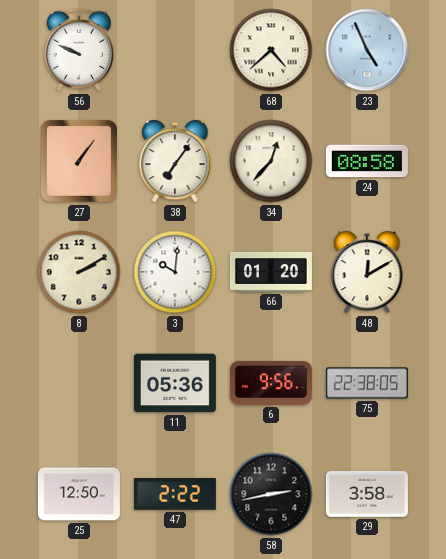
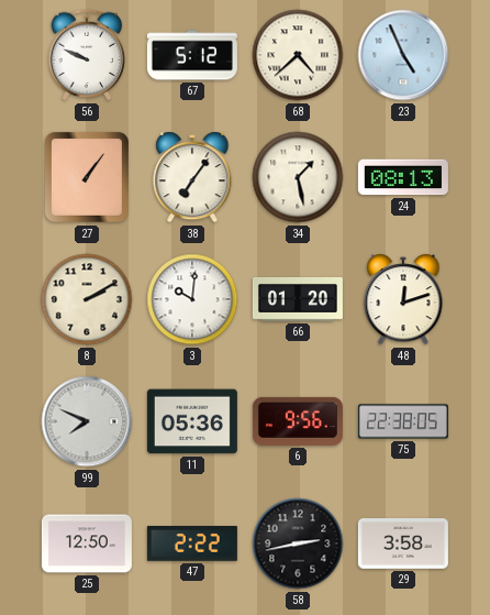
67: none -> 5:12
34: 12:37 -> 1:28
24: 08:58 -> 08:13
48: 12:10 -> 12:12
99: none -> 7:49
